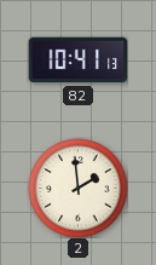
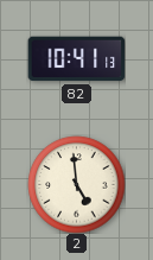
2: 1:59 -> 4:59
